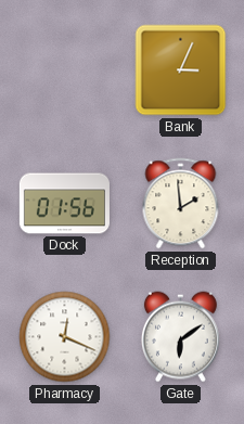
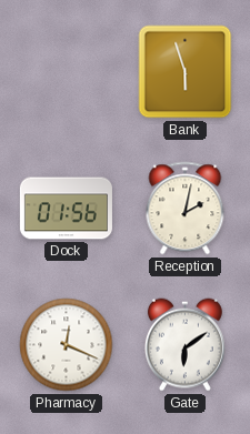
Bank: 3:04 -> 5:57
Reception: 1:59 -> 2:02
